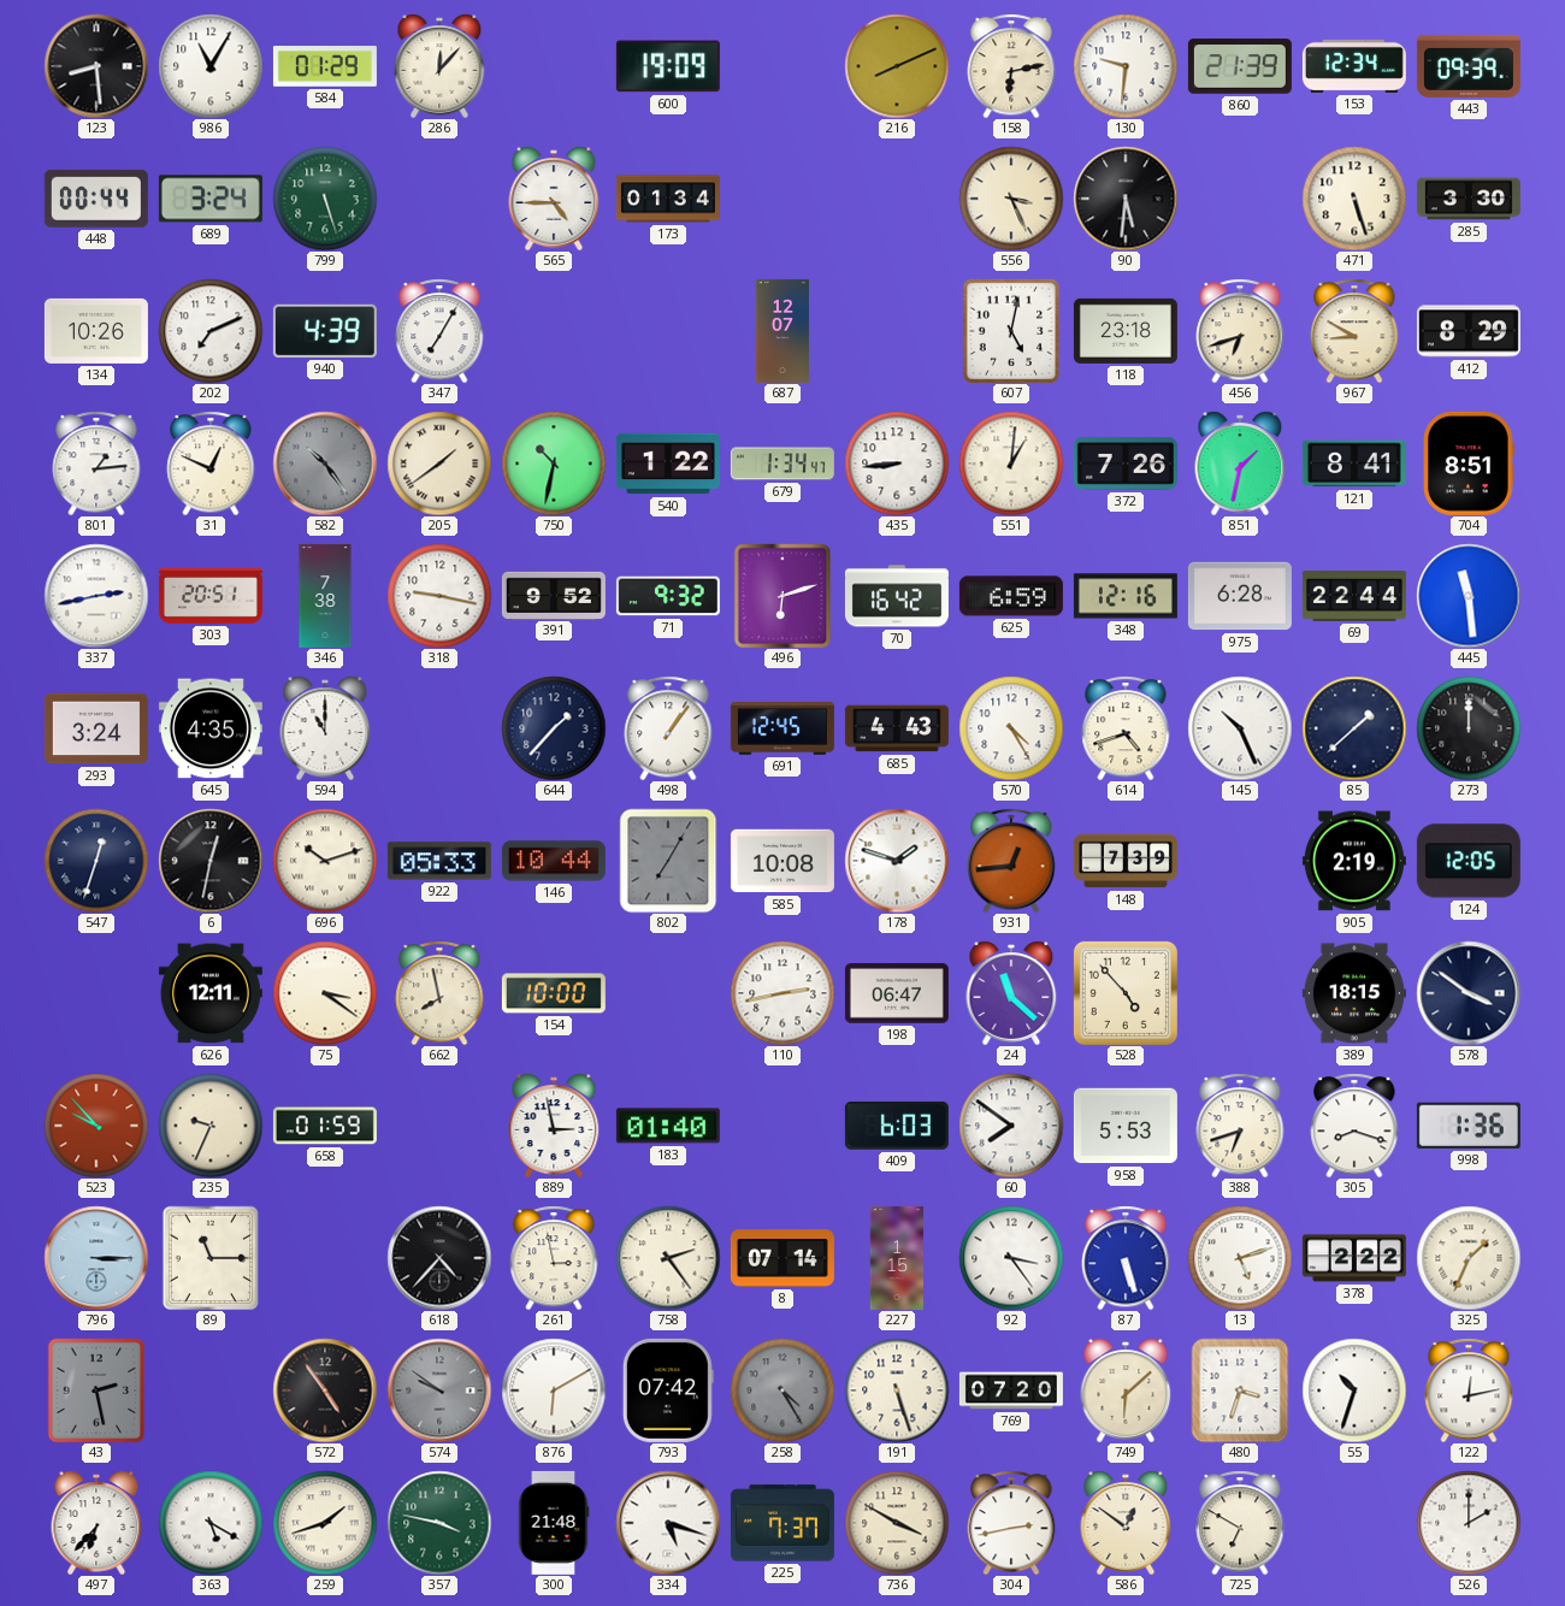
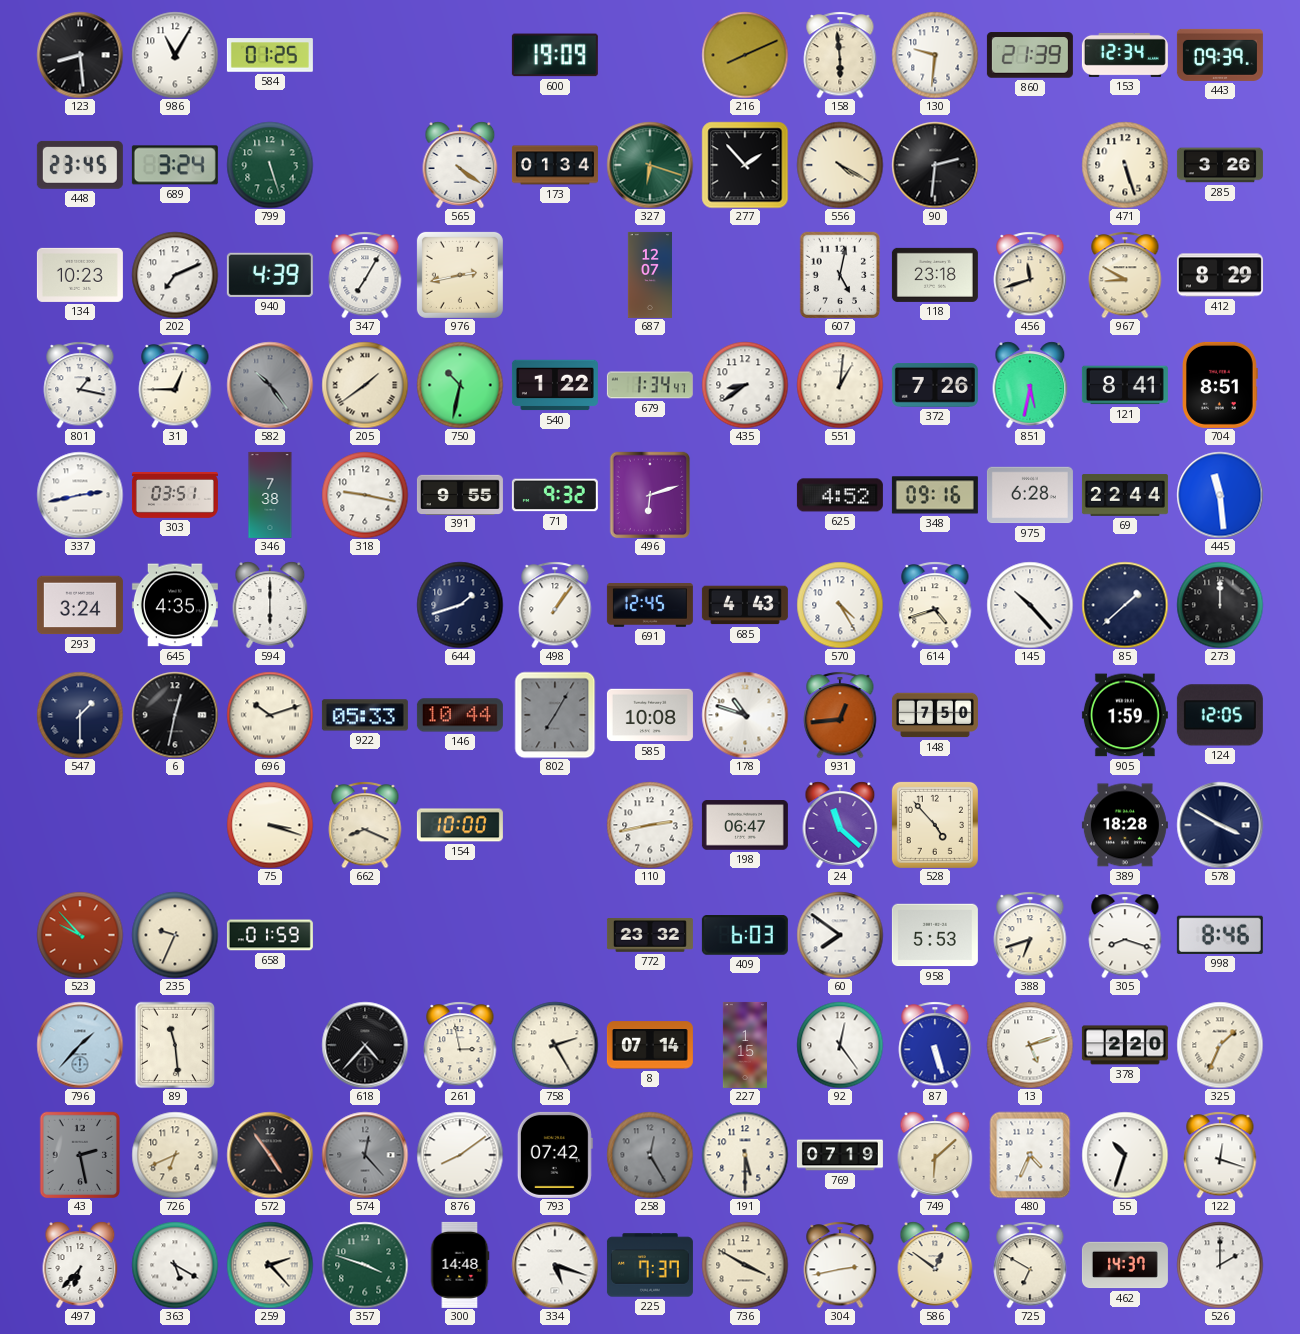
584: 01:29 -> 01:25
286: 12:07 -> none
158: 6:13 -> 5:59
448: 00:44 -> 23:45
565: 4:45 -> 4:21
327: none -> 6:18
277: none -> 1:53
556: 3:26 -> 4:20
90: 5:31 -> 2:31
285: 3:30 -> 3:26
134: 10:26 -> 10:23
976: none -> 2:43
456: 6:42 -> 11:42
801: 1:14 -> 1:17
31: 12:49 -> 12:45
435: 8:44 -> 8:39
851: 1:32 -> 5:32
303: 20:51 -> 03:51
391: 9:52 -> 9:55
70: 16:42 -> none
625: 6:59 -> 4:52
348: 12:16 -> 09:16
594: 11:00 -> 6:00
644: 1:37 -> 1:42
145: 10:26 -> 10:23
547: 12:33 -> 1:30
178: 1:48 -> 10:48
148: 7:39 -> 7:50
905: 2:19 -> 1:59
626: 12:11 -> none
75: 3:21 -> 3:18
662: 7:58 -> 8:19
389: 18:15 -> 18:28
578: 3:51 -> 3:50
889: 2:58 -> none
183: 01:40 -> none
772: none -> 23:32
998: 1:36 -> 8:46
796: 3:15 -> 1:37
89: 11:15 -> 11:29
758: 2:24 -> 2:25
92: 3:24 -> 12:24
378: 2:22 -> 2:20
726: none -> 6:41
574: 9:51 -> 12:23
876: 6:10 -> 8:09
258: 4:25 -> 12:25
191: 5:27 -> 5:30
769: 07:20 -> 07:19
480: 3:33 -> 4:34
122: 12:13 -> 12:18
259: 1:42 -> 2:23
357: 3:47 -> 3:48
300: 21:48 -> 14:48
462: none -> 14:37
